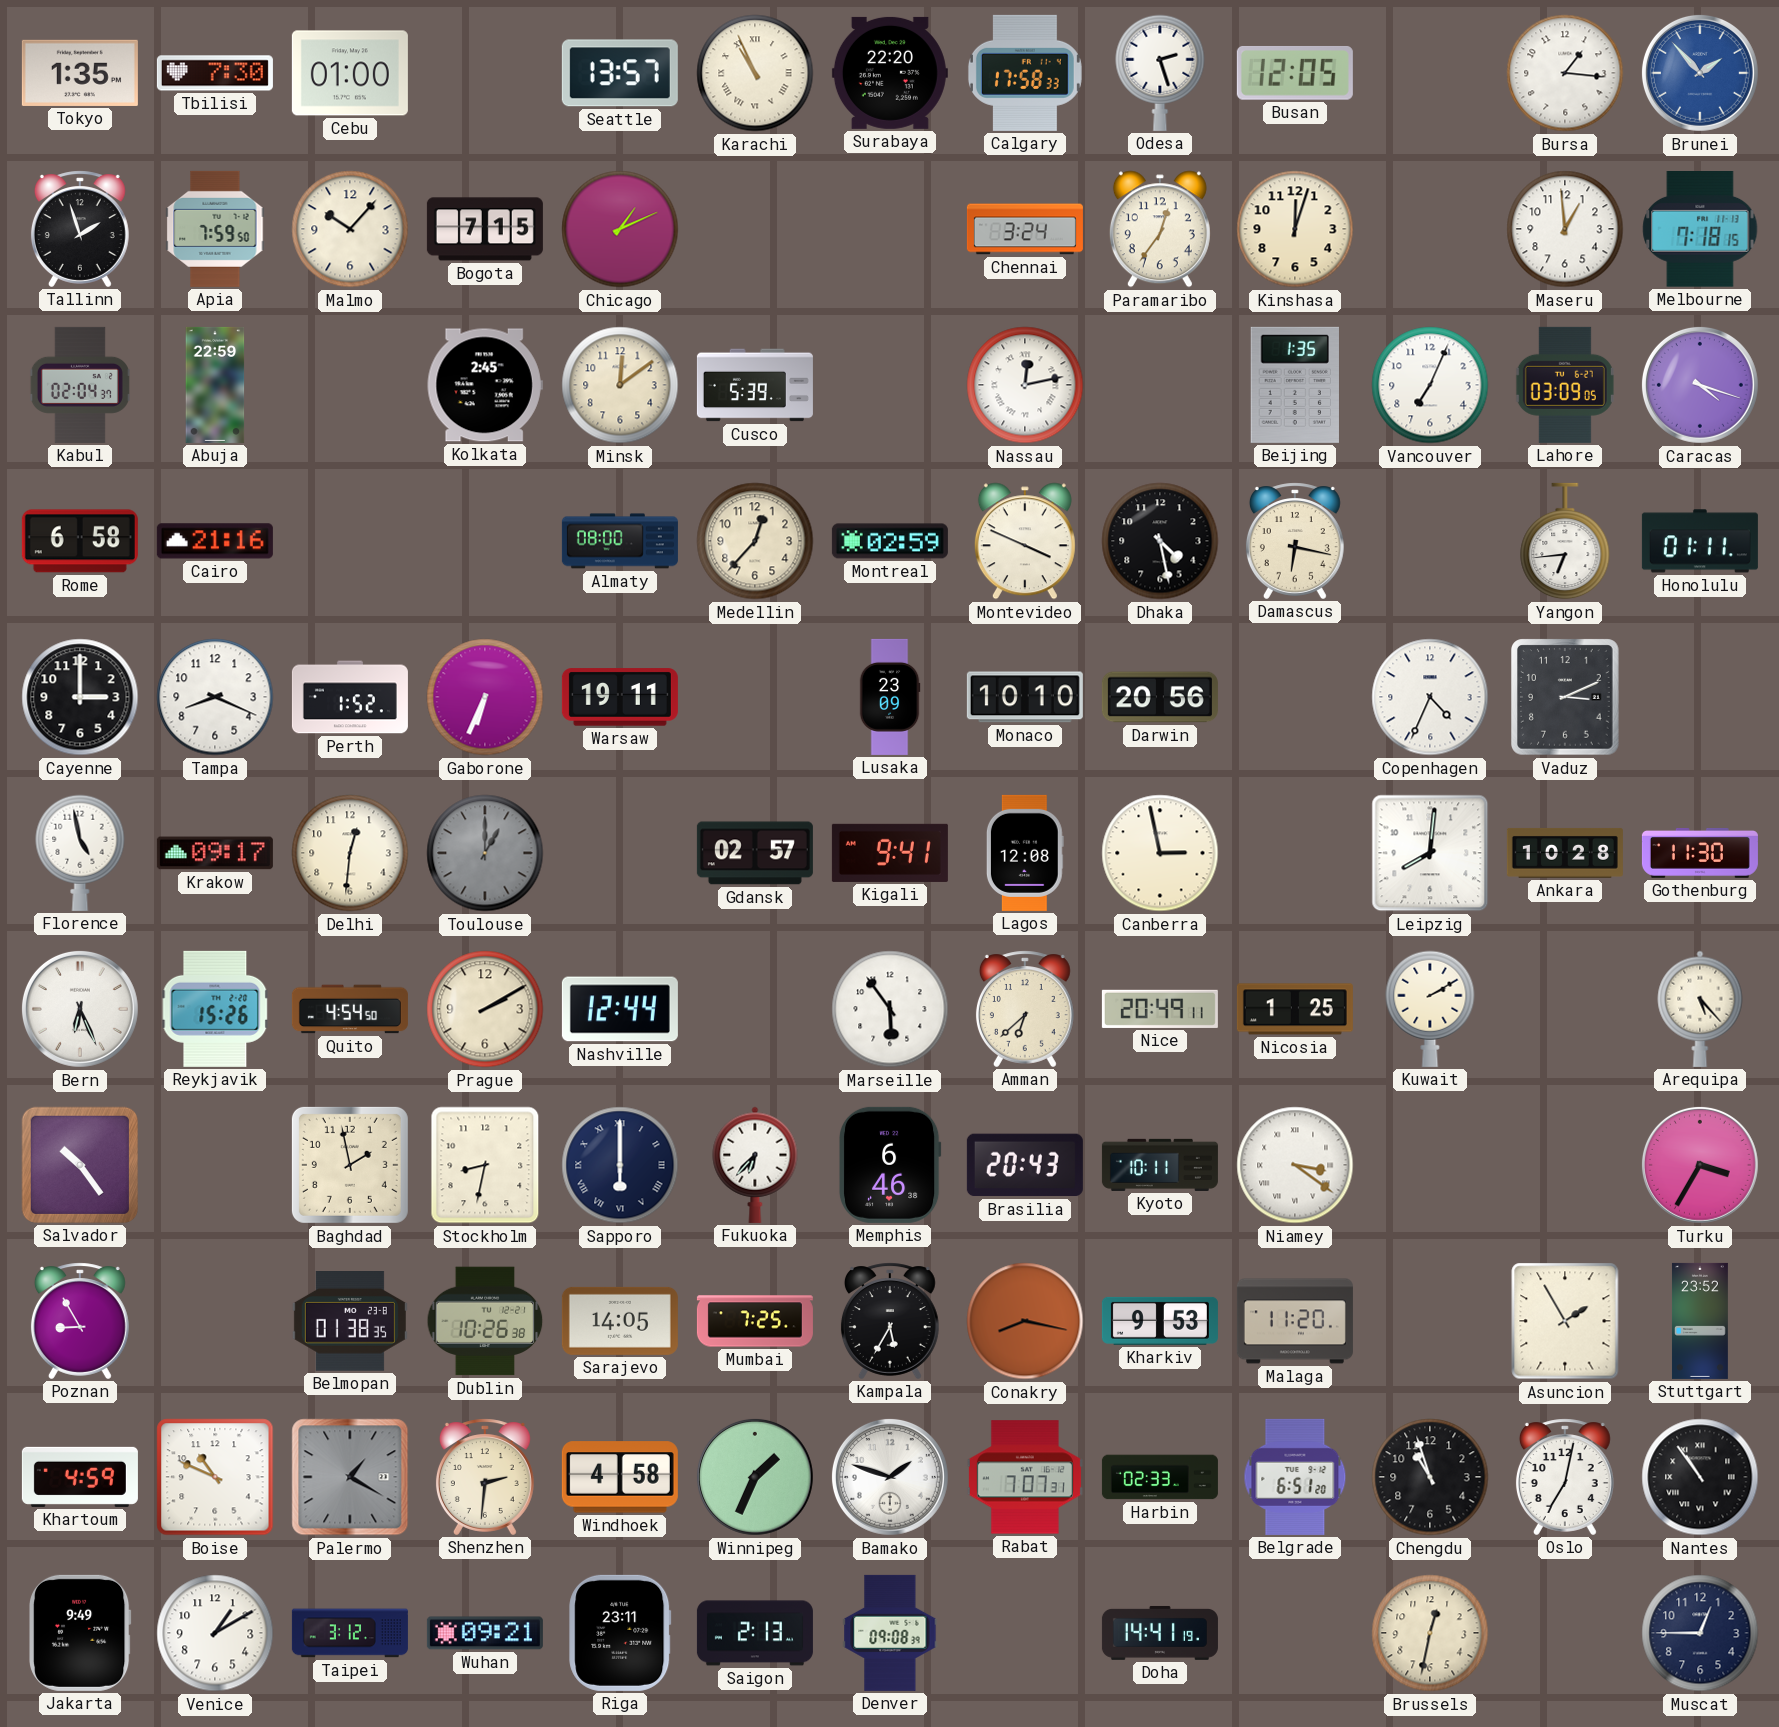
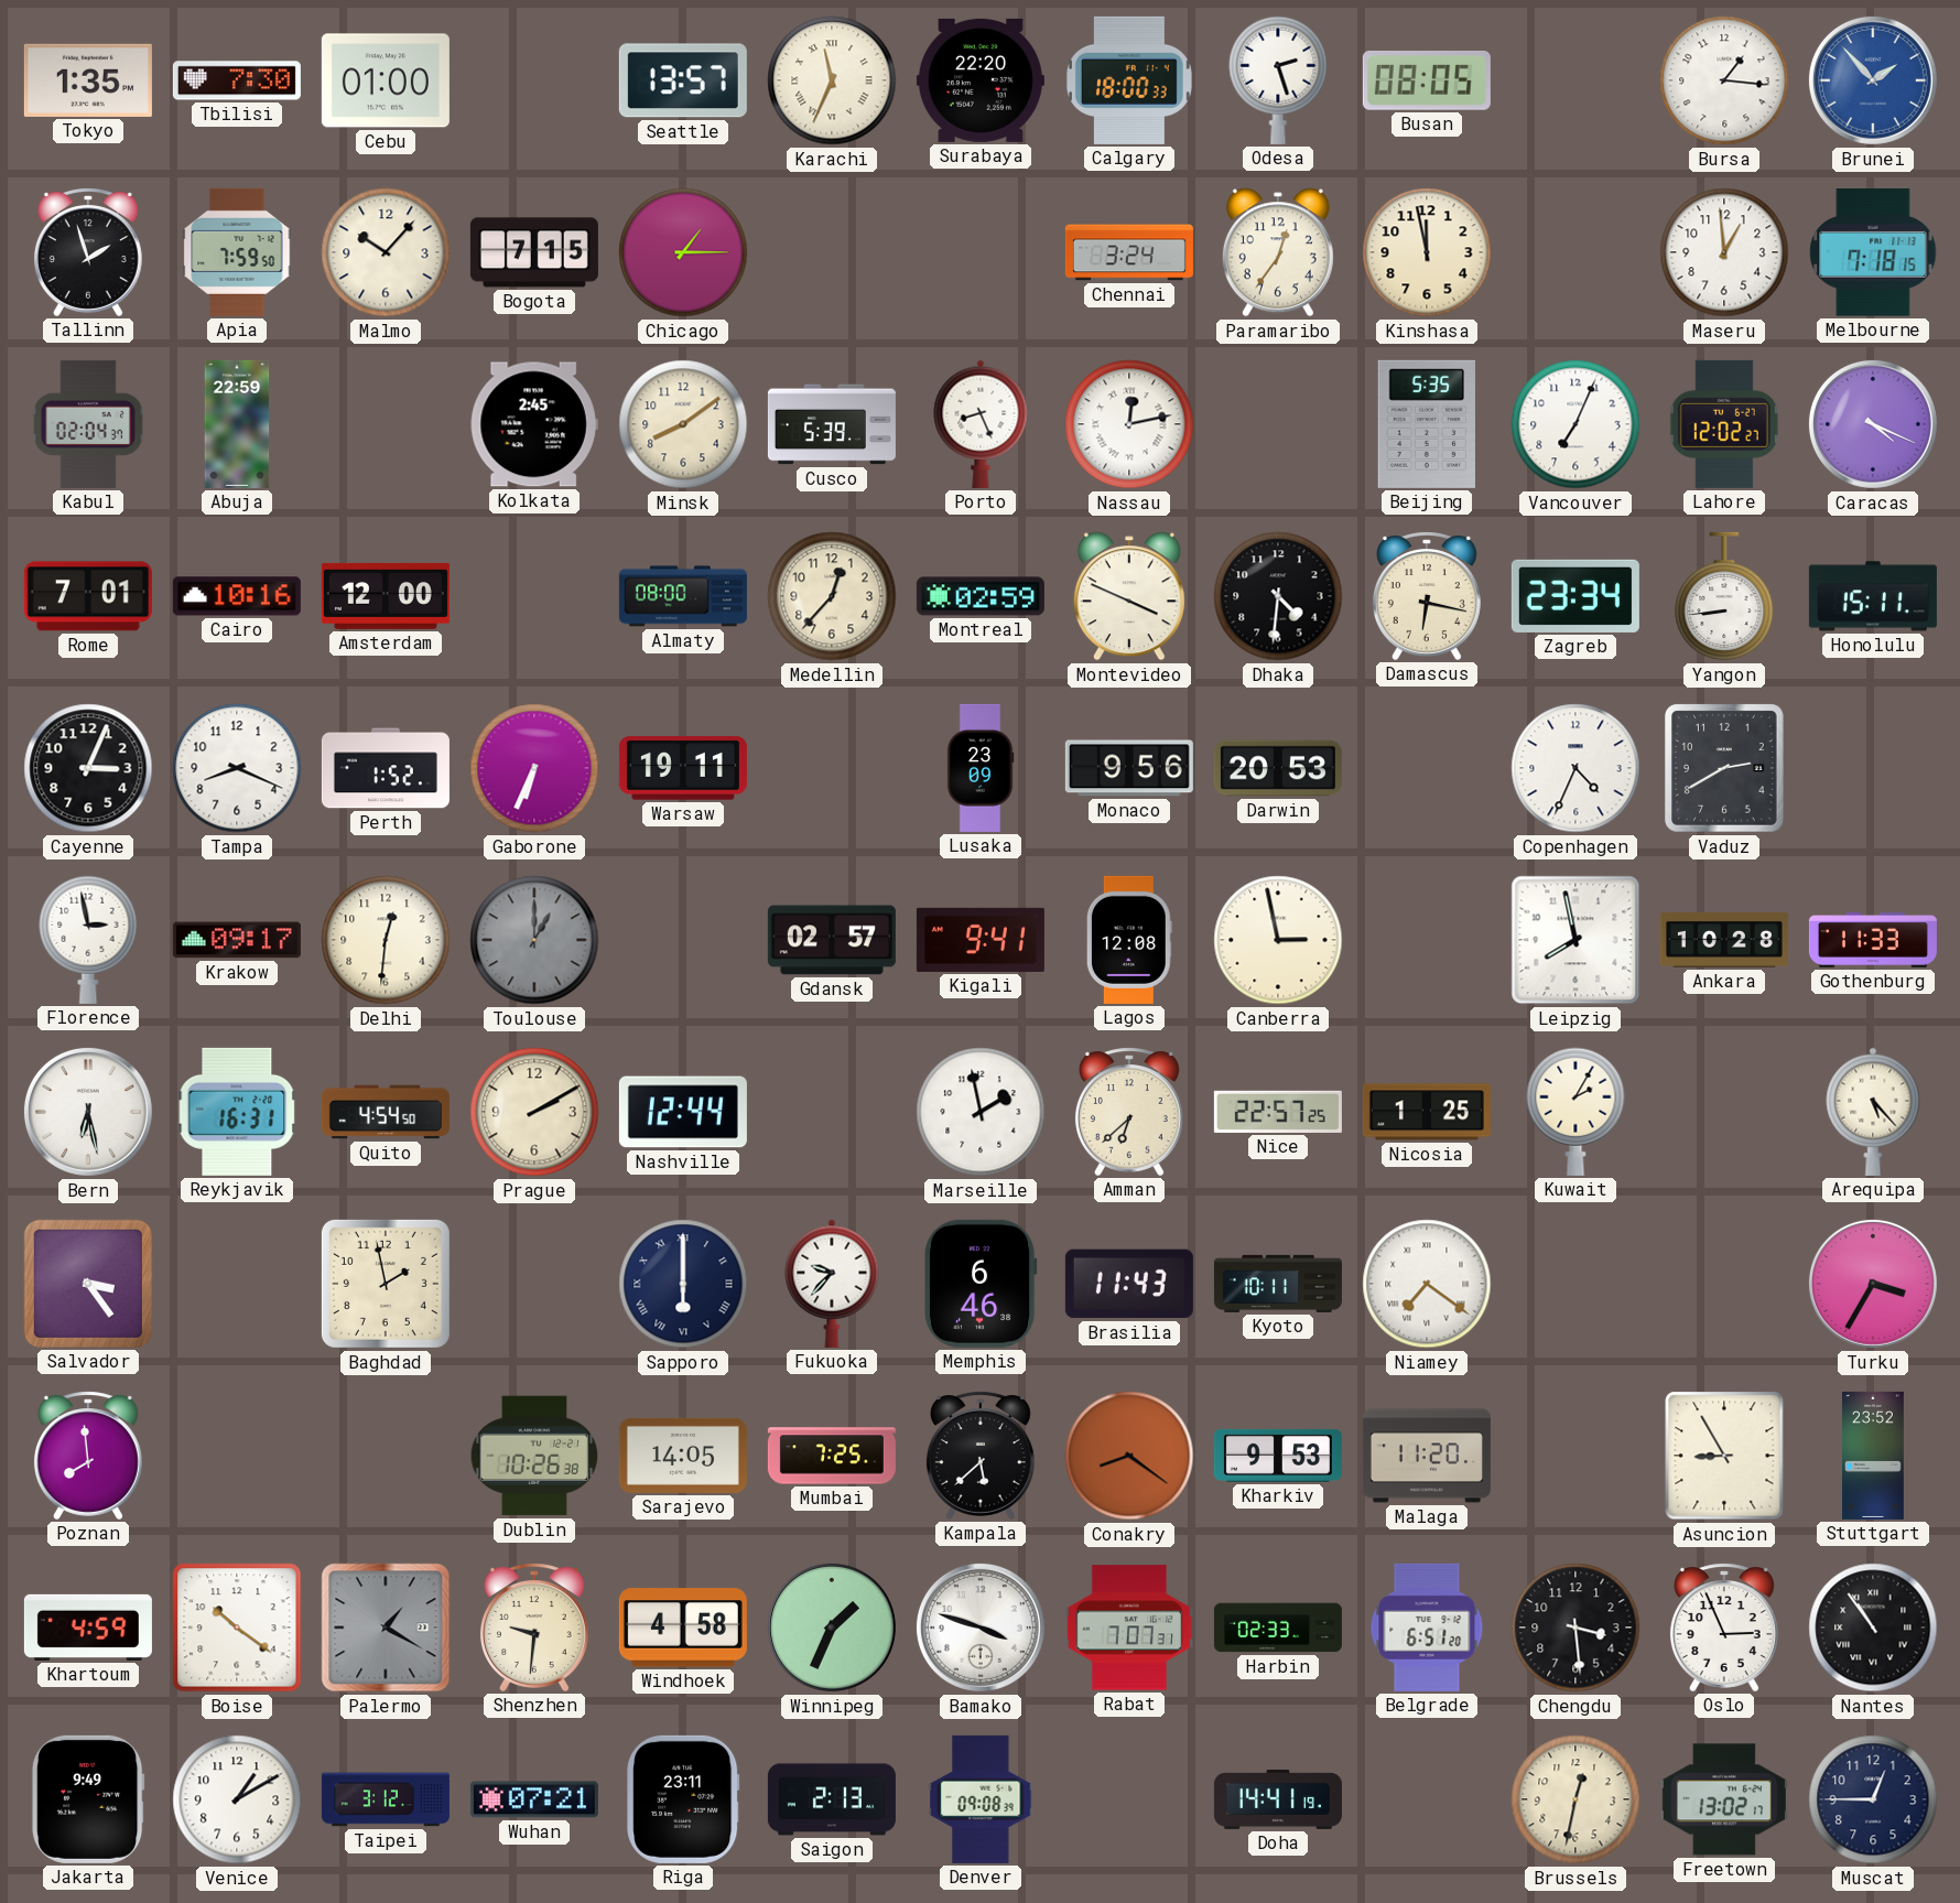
Karachi: 10:56 -> 11:34
Calgary: 17:58 -> 18:00
Busan: 12:05 -> 08:05
Chicago: 1:11 -> 1:15
Kinshasa: 12:03 -> 11:58
Minsk: 12:09 -> 8:09
Porto: none -> 8:26
Beijing: 1:35 -> 5:35
Lahore: 03:09 -> 12:02
Caracas: 4:18 -> 4:19
Rome: 6:58 -> 7:01
Cairo: 21:16 -> 10:16
Amsterdam: none -> 12:00
Dhaka: 4:28 -> 4:31
Zagreb: none -> 23:34
Yangon: 6:44 -> 8:44
Honolulu: 01:11 -> 15:11
Cayenne: 3:00 -> 3:04
Monaco: 10:10 -> 9:56
Darwin: 20:56 -> 20:53
Vaduz: 3:11 -> 2:40
Florence: 4:58 -> 2:58
Leipzig: 8:01 -> 7:58
Gothenburg: 11:30 -> 11:33
Bern: 6:26 -> 6:28
Reykjavik: 15:26 -> 16:31
Marseille: 5:54 -> 1:58
Nice: 20:49 -> 22:57
Kuwait: 2:10 -> 2:05
Salvador: 10:24 -> 3:24
Stockholm: 8:32 -> none
Fukuoka: 6:37 -> 9:37
Brasilia: 20:43 -> 11:43
Niamey: 3:21 -> 7:21
Poznan: 8:55 -> 7:59
Belmopan: 01:38 -> none
Kampala: 5:35 -> 5:38
Conakry: 8:17 -> 8:21
Asuncion: 1:55 -> 8:55
Boise: 10:49 -> 10:21
Shenzhen: 2:31 -> 9:31
Bamako: 1:48 -> 3:48
Chengdu: 10:57 -> 3:29
Oslo: 7:02 -> 2:56
Wuhan: 09:21 -> 07:21
Freetown: none -> 13:02
